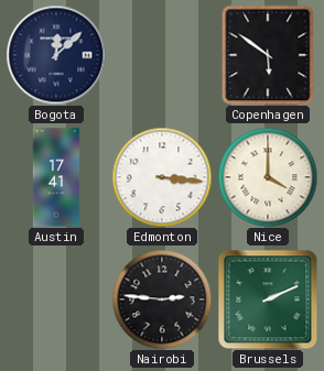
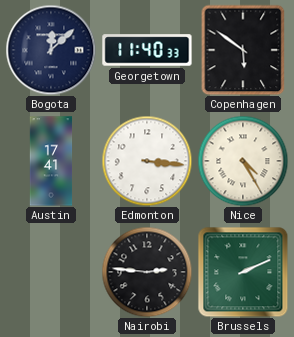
Georgetown: none -> 11:40
Nice: 4:00 -> 4:25
